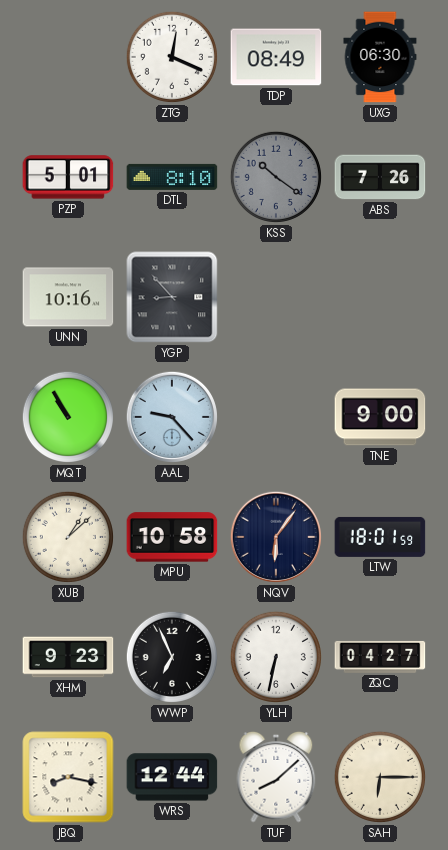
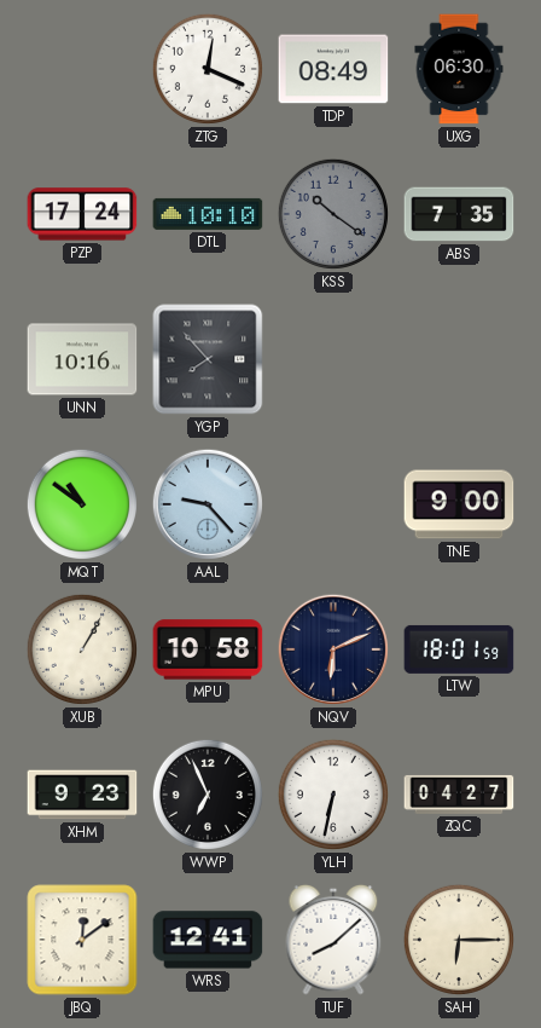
PZP: 5:01 -> 17:24
DTL: 8:10 -> 10:10
ABS: 7:26 -> 7:35
YGP: 8:53 -> 7:53
MQT: 10:55 -> 10:51
XUB: 1:08 -> 1:05
NQV: 6:06 -> 6:11
JBQ: 8:17 -> 12:09
WRS: 12:44 -> 12:41
